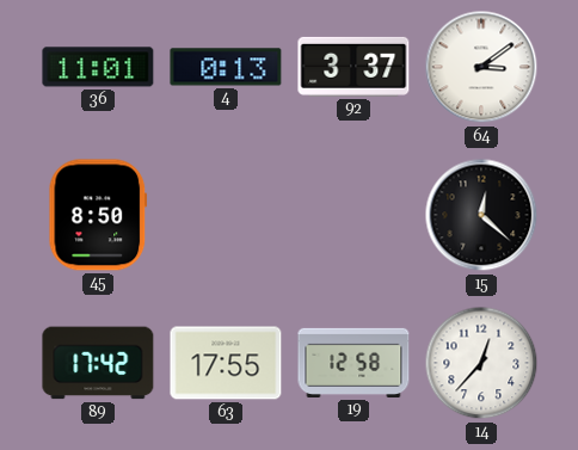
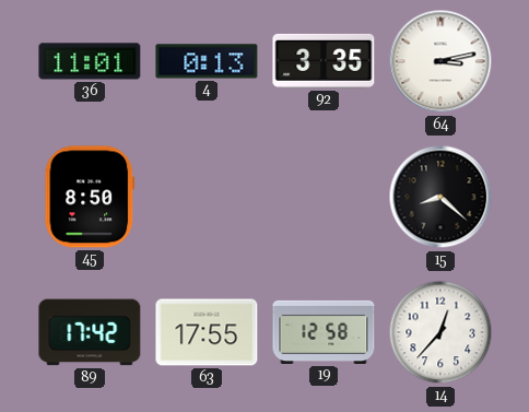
92: 3:37 -> 3:35
64: 3:09 -> 3:13
15: 12:22 -> 8:22
